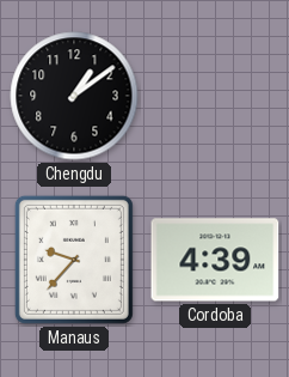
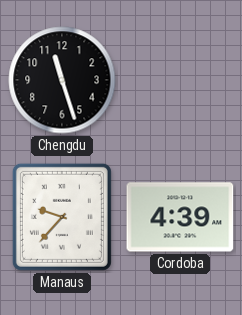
Chengdu: 1:09 -> 11:27
